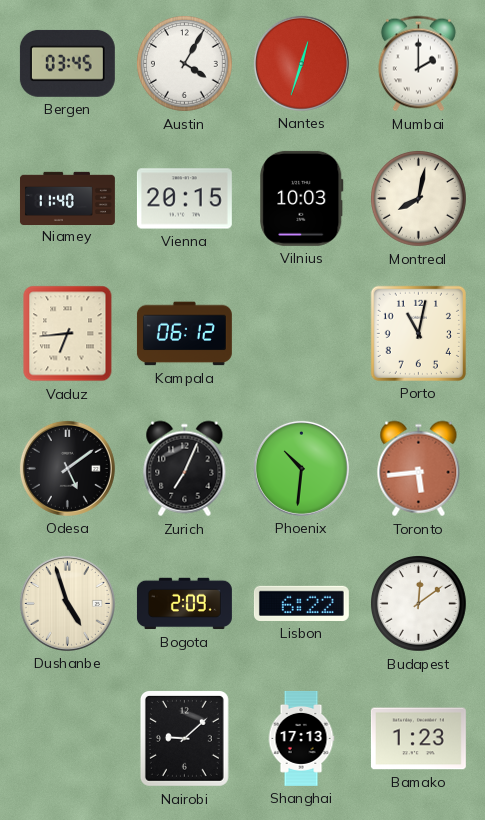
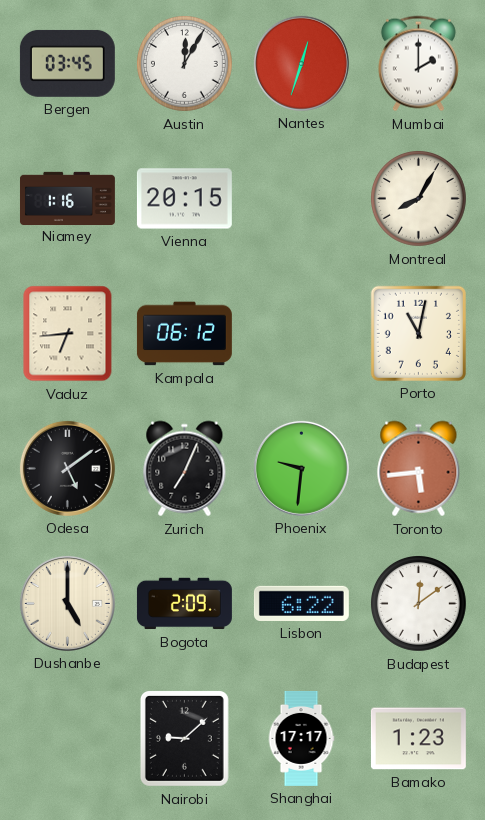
Austin: 4:05 -> 12:05
Niamey: 11:40 -> 1:16
Vilnius: 10:03 -> none
Montreal: 8:02 -> 8:05
Phoenix: 10:31 -> 9:31
Dushanbe: 4:57 -> 5:00
Shanghai: 17:13 -> 17:17
